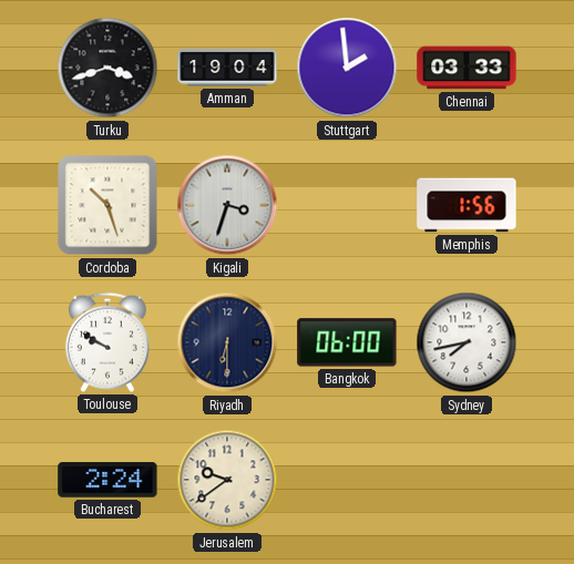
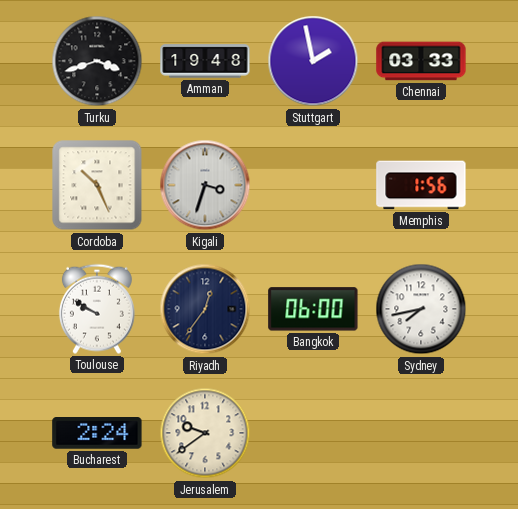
Amman: 19:04 -> 19:48
Stuttgart: 1:59 -> 1:58
Cordoba: 10:27 -> 10:26
Riyadh: 6:30 -> 12:36
